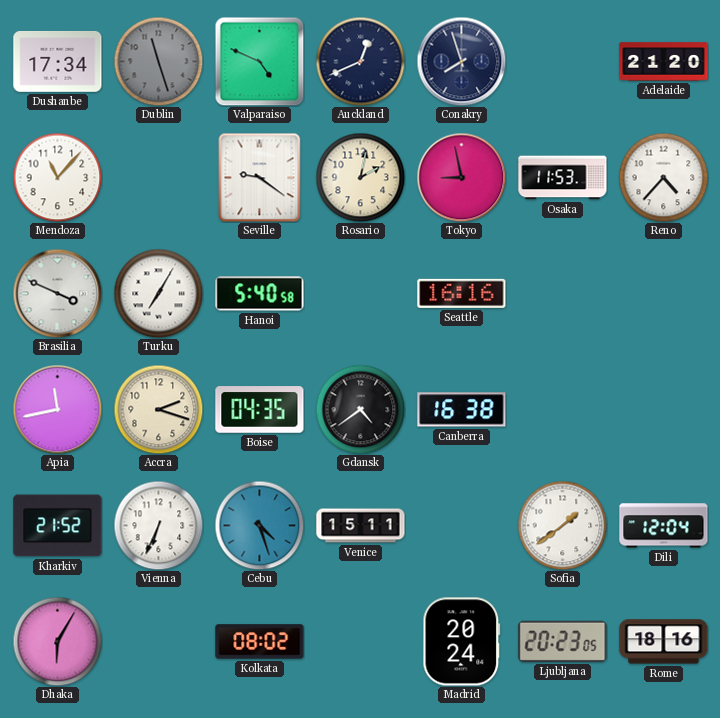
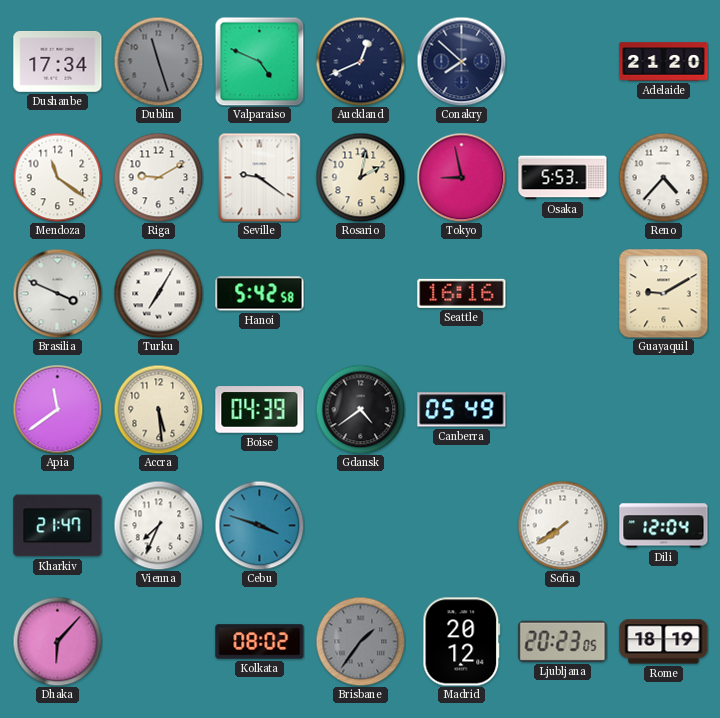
Conakry: 7:57 -> 7:52
Mendoza: 11:07 -> 11:21
Riga: none -> 9:10
Osaka: 11:53 -> 5:53
Hanoi: 5:40 -> 5:42
Guayaquil: none -> 9:10
Apia: 11:43 -> 11:39
Accra: 2:18 -> 5:29
Boise: 04:35 -> 04:39
Canberra: 16:38 -> 05:49
Kharkiv: 21:52 -> 21:47
Vienna: 6:34 -> 7:34
Cebu: 4:27 -> 3:48
Venice: 15:11 -> none
Sofia: 1:39 -> 7:39
Dhaka: 6:05 -> 6:07
Brisbane: none -> 1:36
Madrid: 20:24 -> 20:12
Rome: 18:16 -> 18:19
